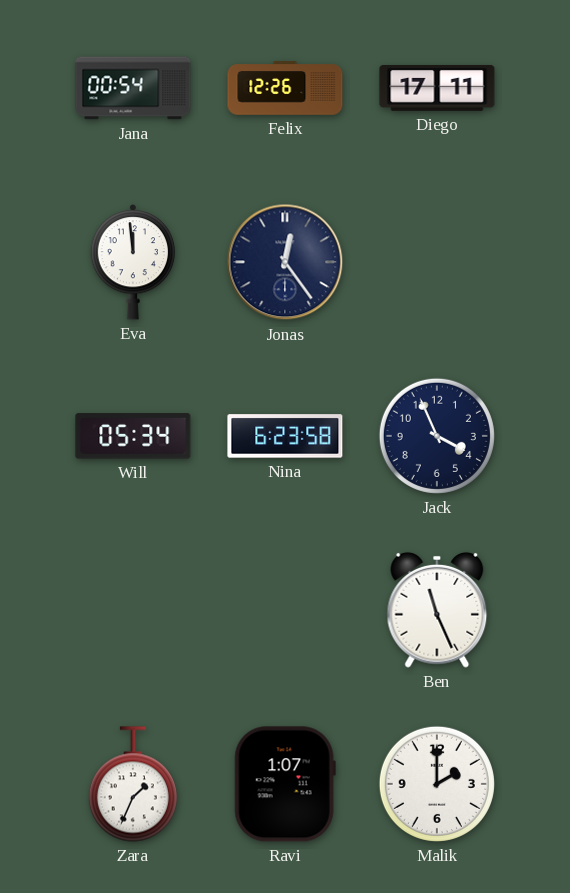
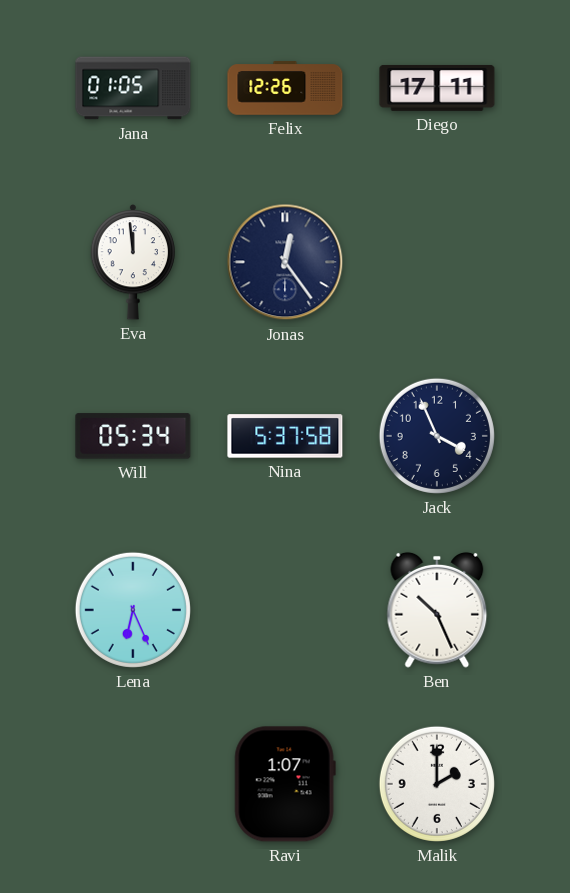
Jana: 00:54 -> 01:05
Nina: 6:23 -> 5:37
Lena: none -> 6:26
Ben: 11:26 -> 10:26
Zara: 1:34 -> none
